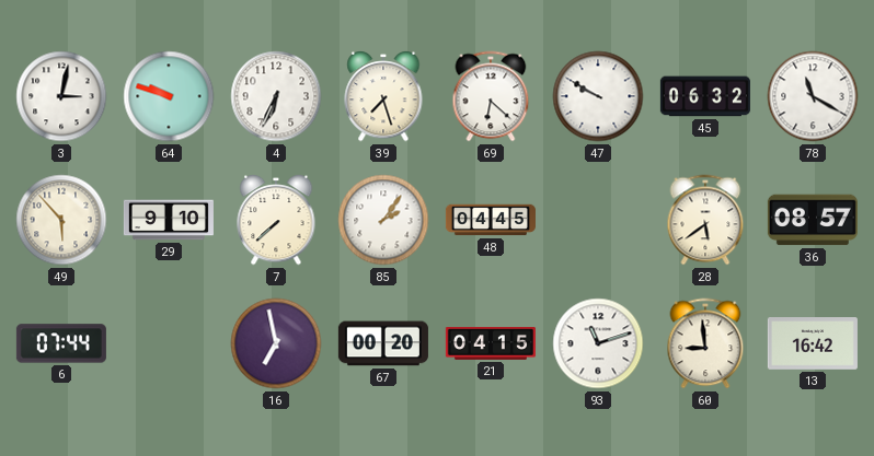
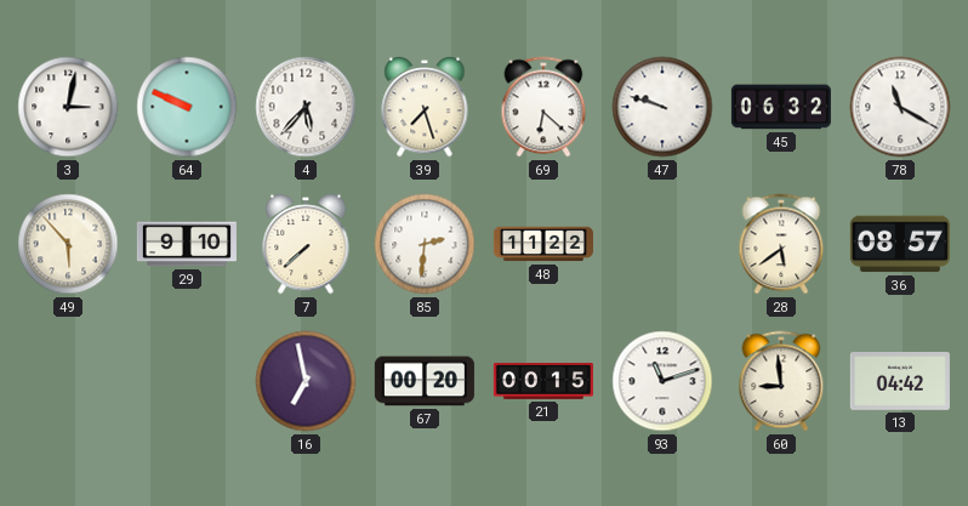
64: 9:48 -> 9:49
4: 6:34 -> 5:37
47: 9:50 -> 9:48
85: 2:06 -> 2:31
48: 04:45 -> 11:22
6: 07:44 -> none
21: 04:15 -> 00:15
13: 16:42 -> 04:42
